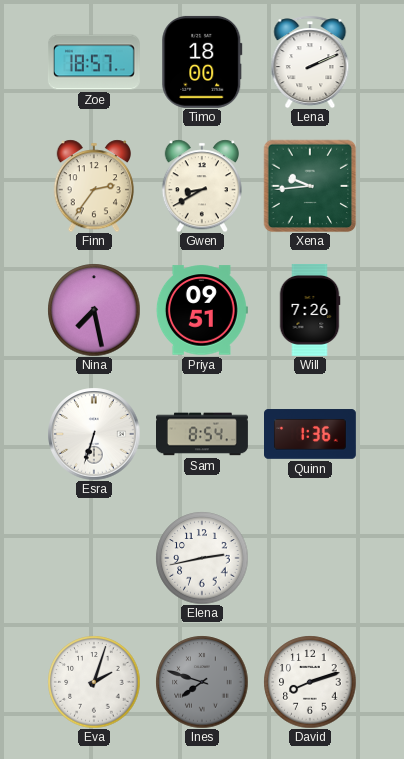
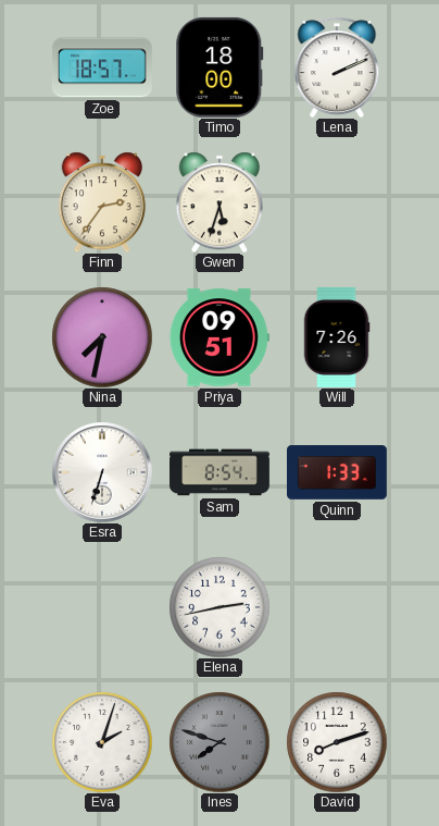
Gwen: 8:40 -> 5:33
Xena: 9:44 -> none
Nina: 7:28 -> 7:32
Quinn: 1:36 -> 1:33
